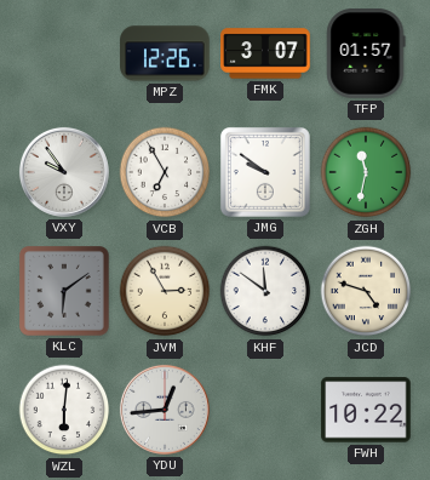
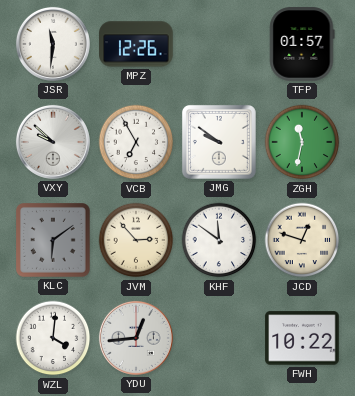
JSR: none -> 11:31
FMK: 3:07 -> none
VXY: 9:54 -> 9:52
JVM: 2:55 -> 2:53
JCD: 4:48 -> 12:48
WZL: 6:01 -> 4:01
